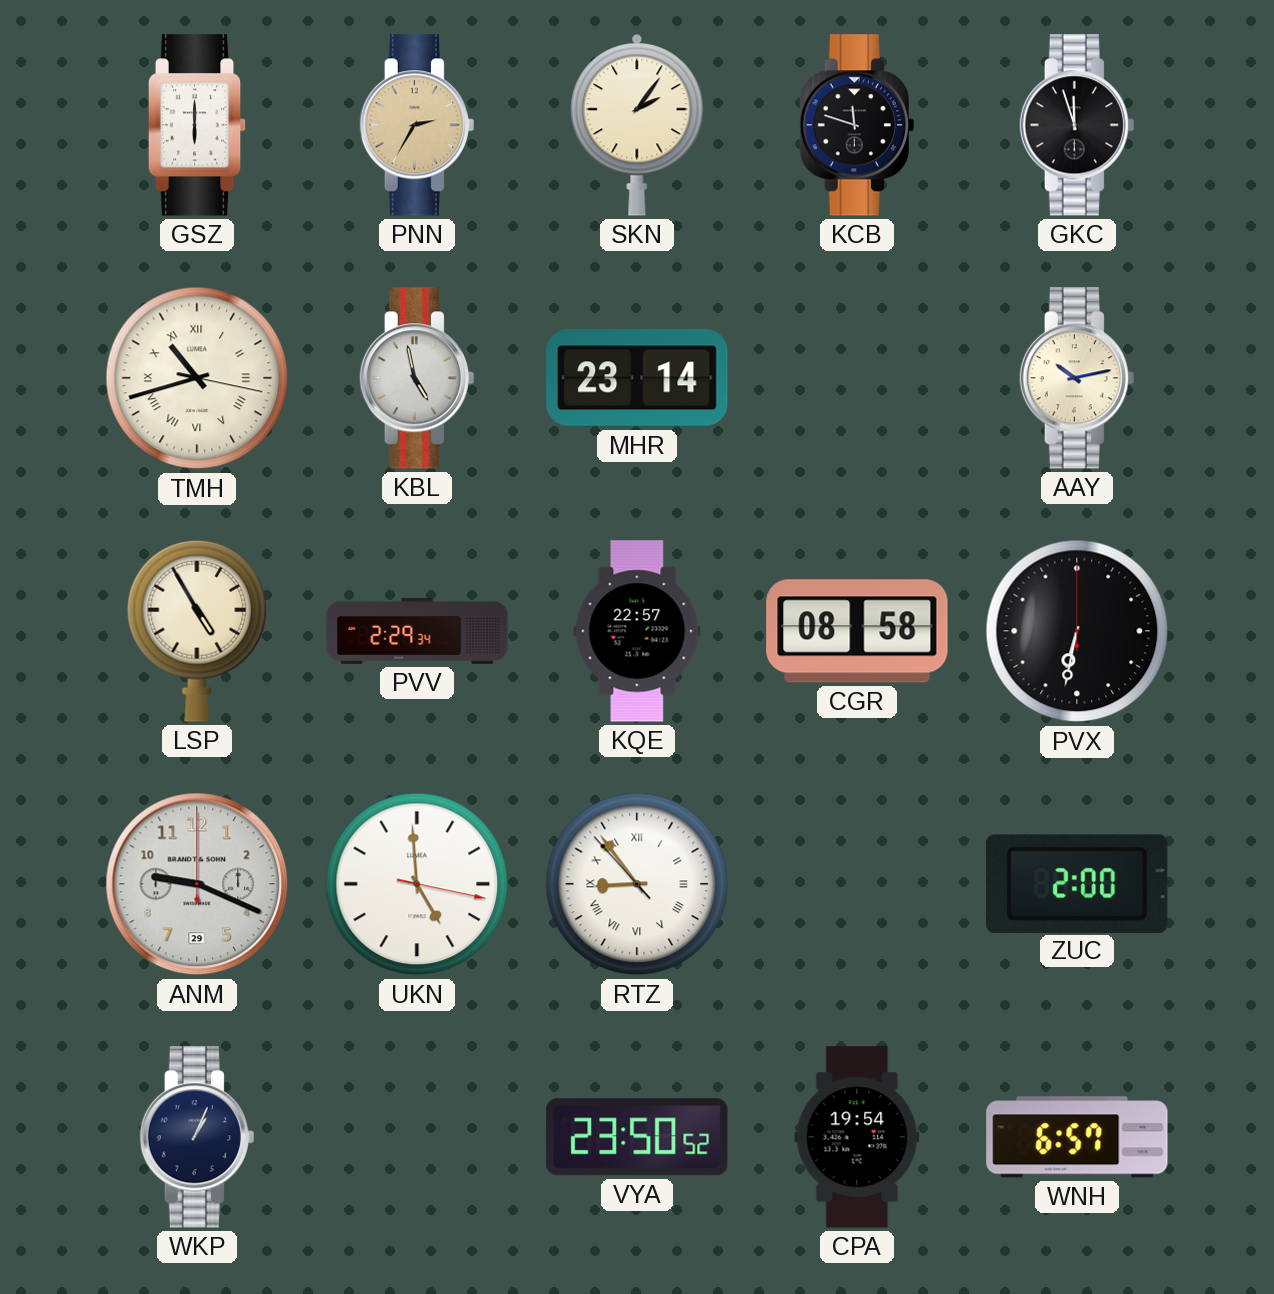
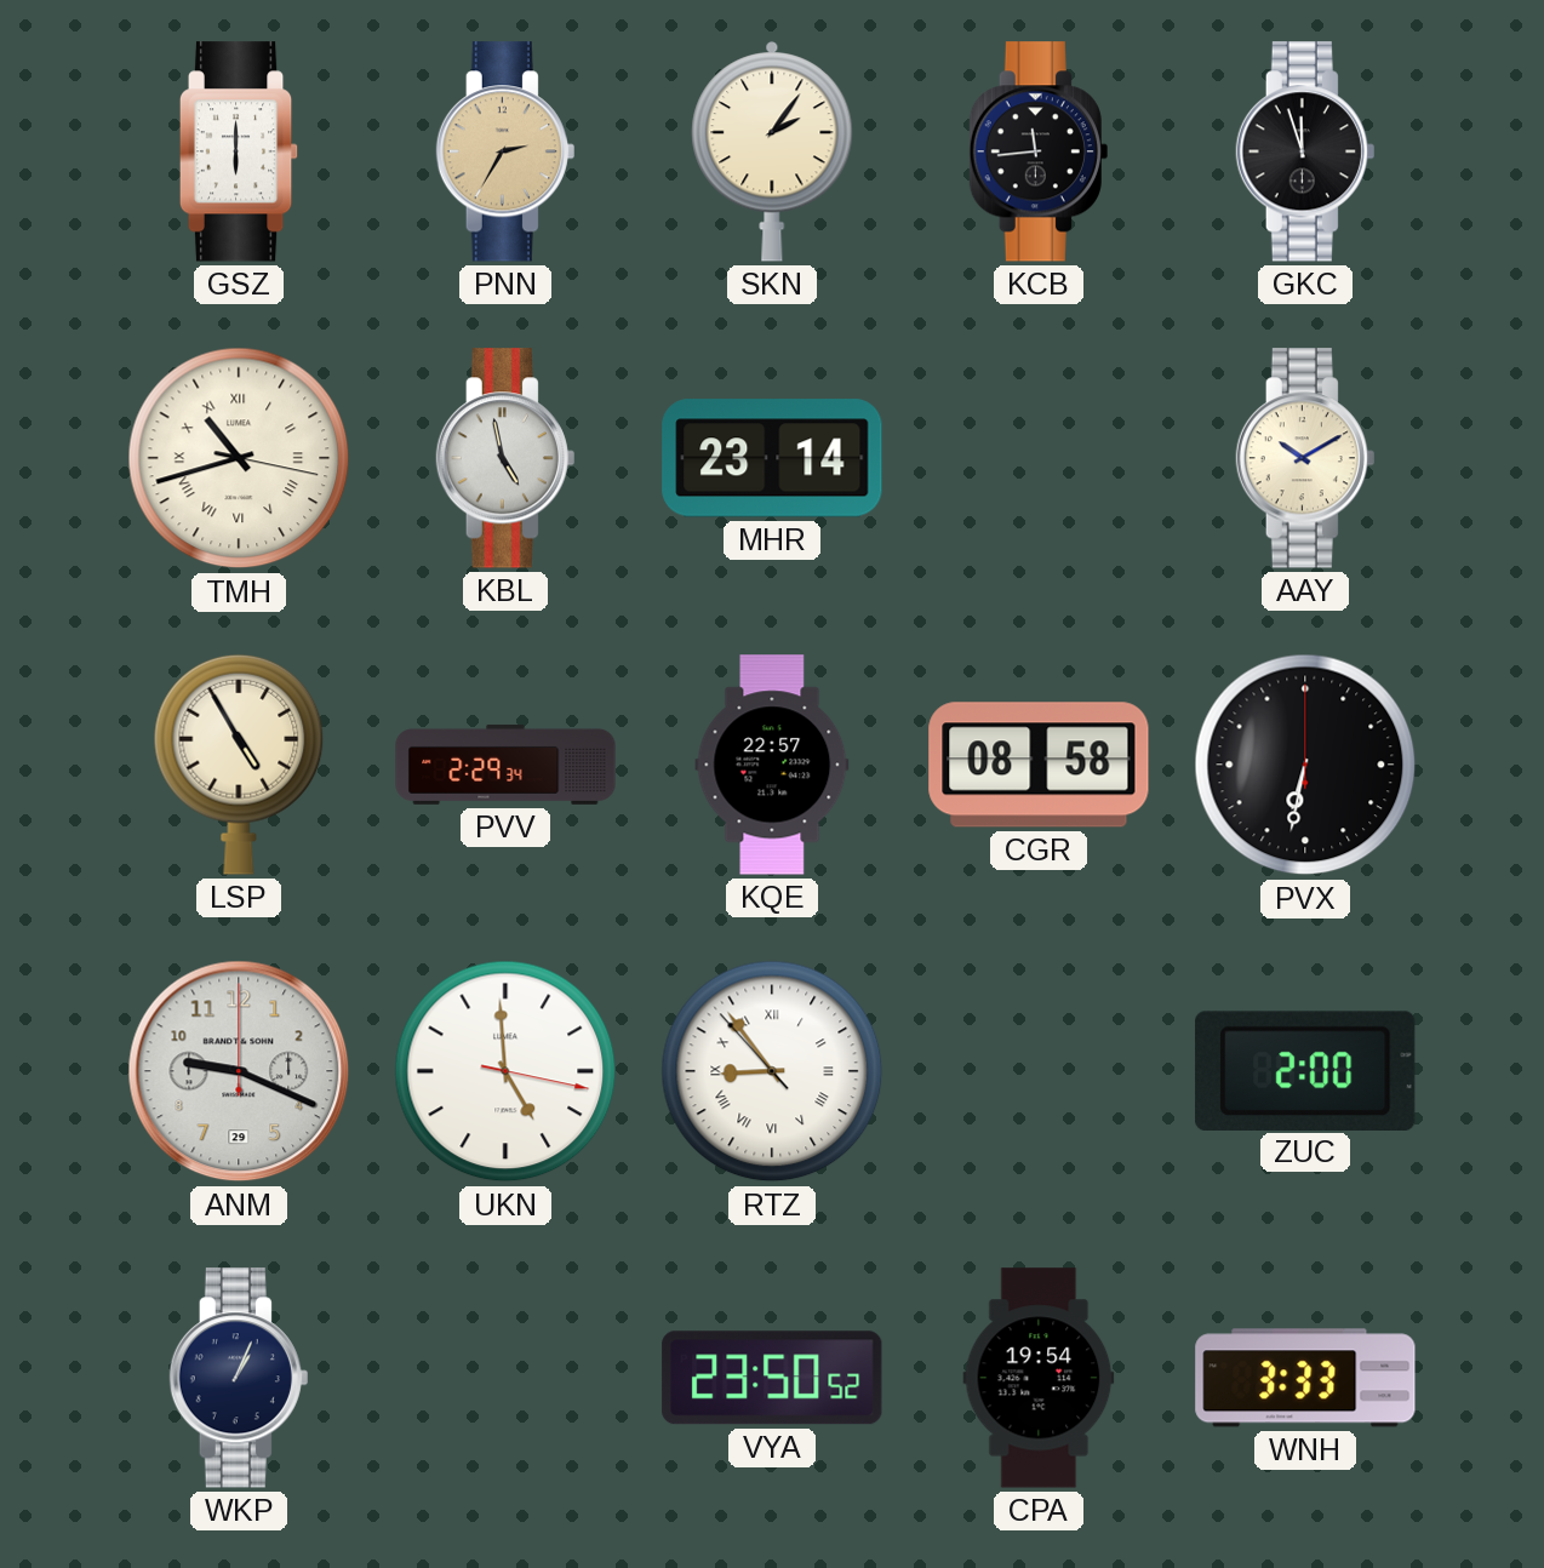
KCB: 11:48 -> 11:44
AAY: 10:13 -> 10:10
WNH: 6:57 -> 3:33
